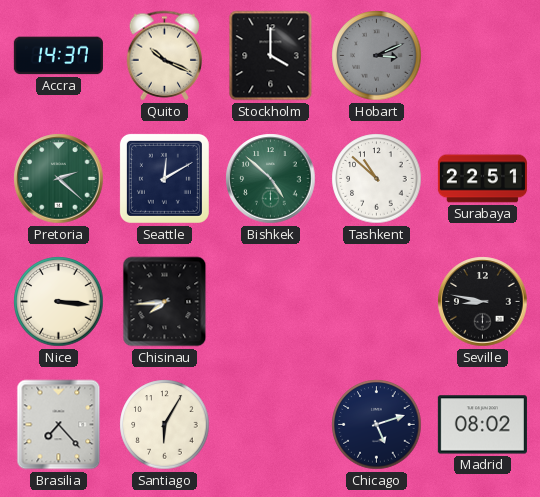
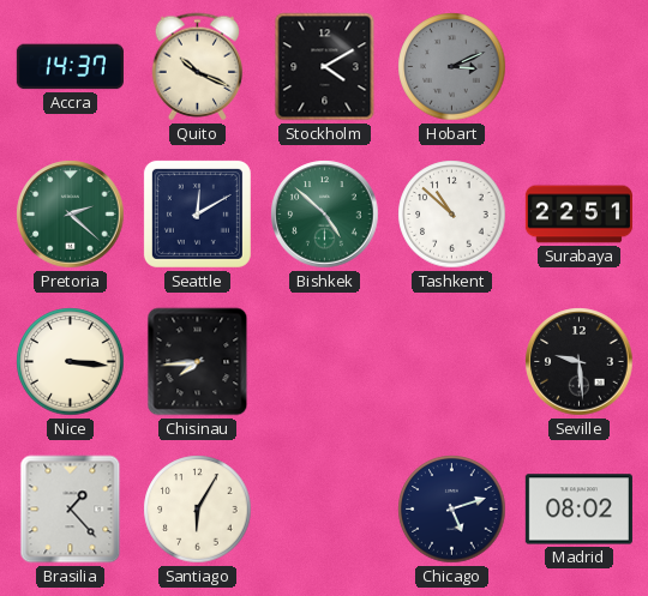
Stockholm: 4:00 -> 4:10
Seville: 8:47 -> 9:29
Brasilia: 7:23 -> 1:23
